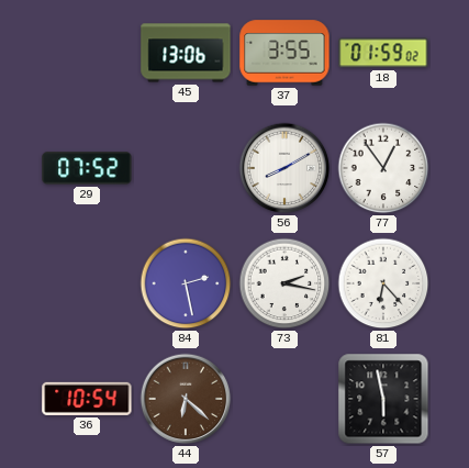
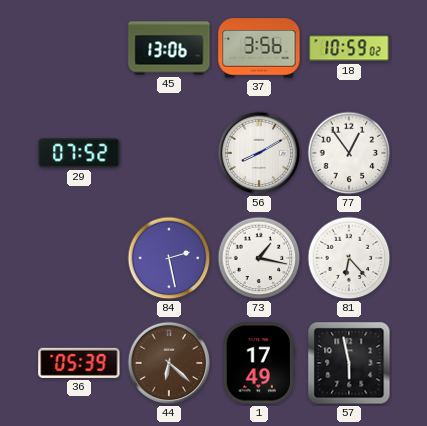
37: 3:55 -> 3:56
18: 01:59 -> 10:59
73: 2:17 -> 1:17
36: 10:54 -> 05:39
1: none -> 17:49
